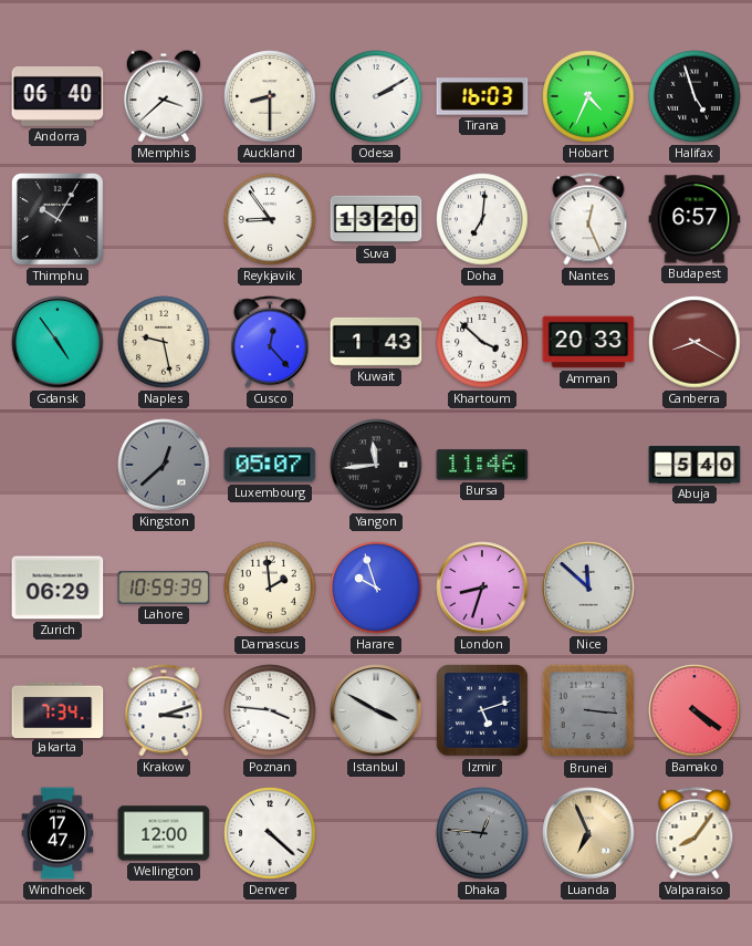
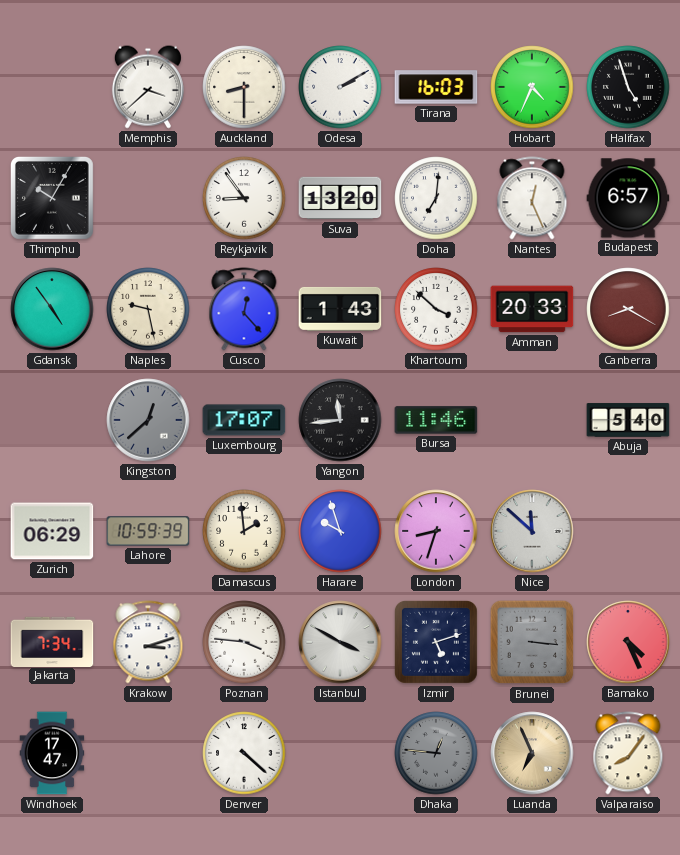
Andorra: 06:40 -> none
Luxembourg: 05:07 -> 17:07
Bamako: 4:21 -> 4:26
Wellington: 12:00 -> none
